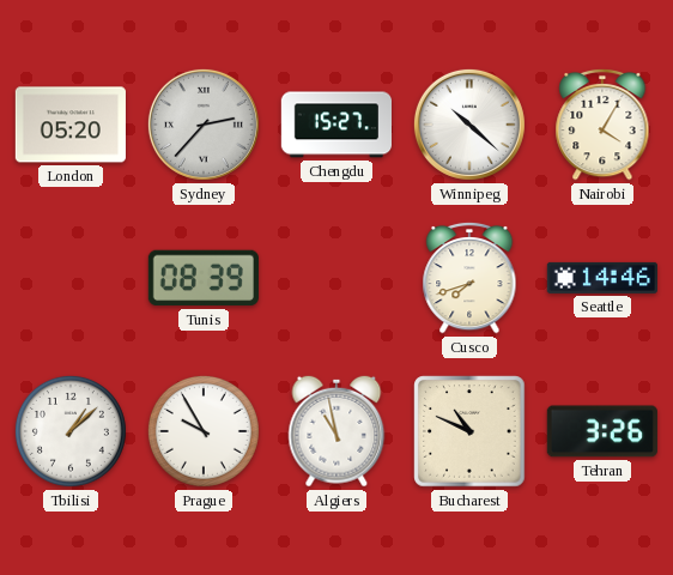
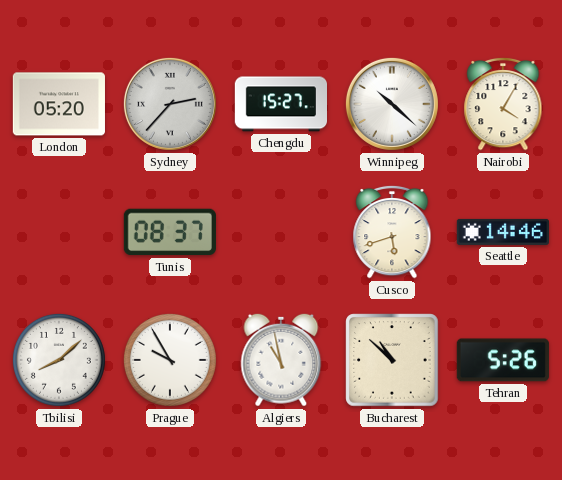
Tunis: 08:39 -> 08:37
Cusco: 7:42 -> 5:42
Tbilisi: 1:08 -> 8:08
Bucharest: 10:49 -> 10:52
Tehran: 3:26 -> 5:26
